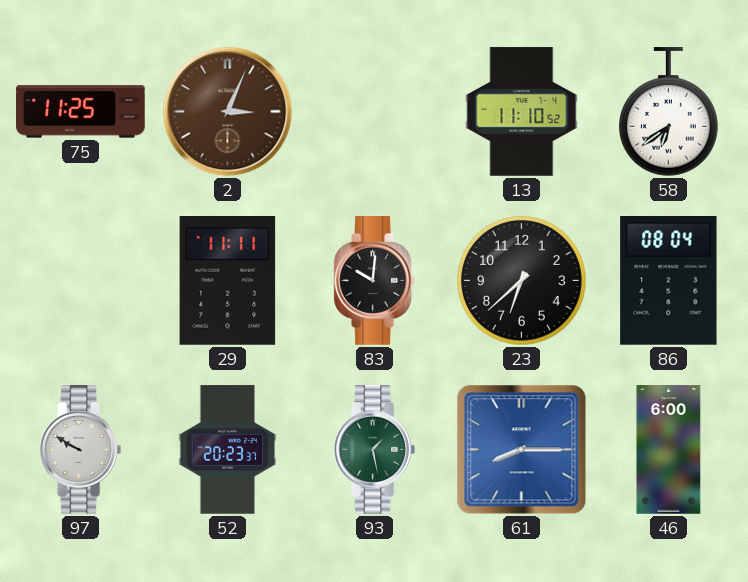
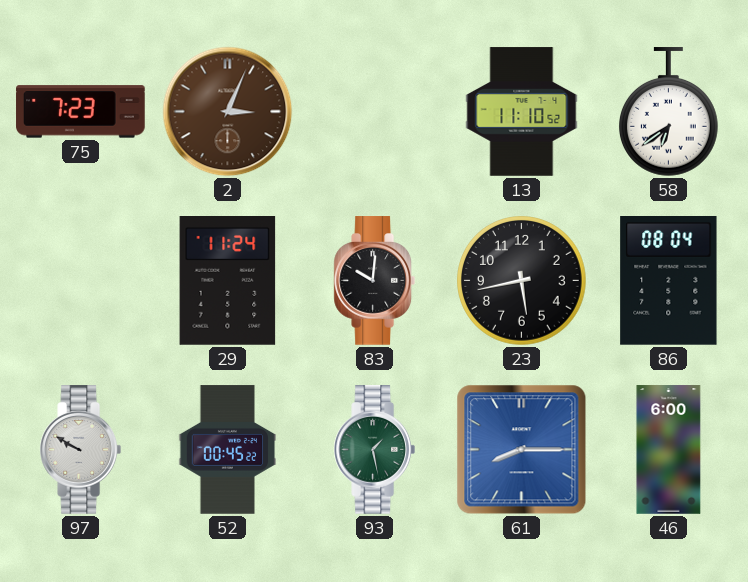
75: 11:25 -> 7:23
29: 11:11 -> 11:24
23: 6:38 -> 5:43
52: 20:23 -> 00:45
